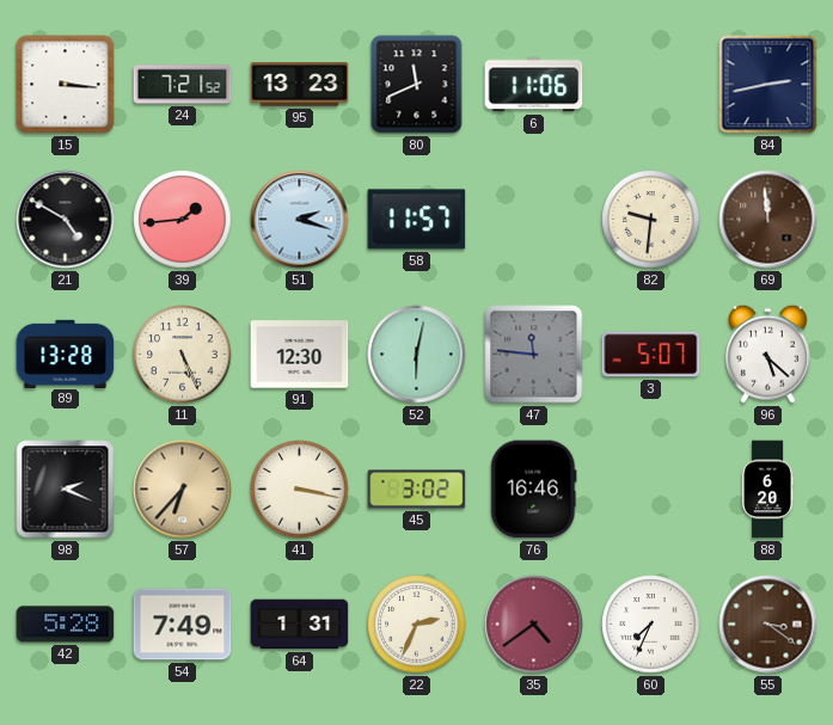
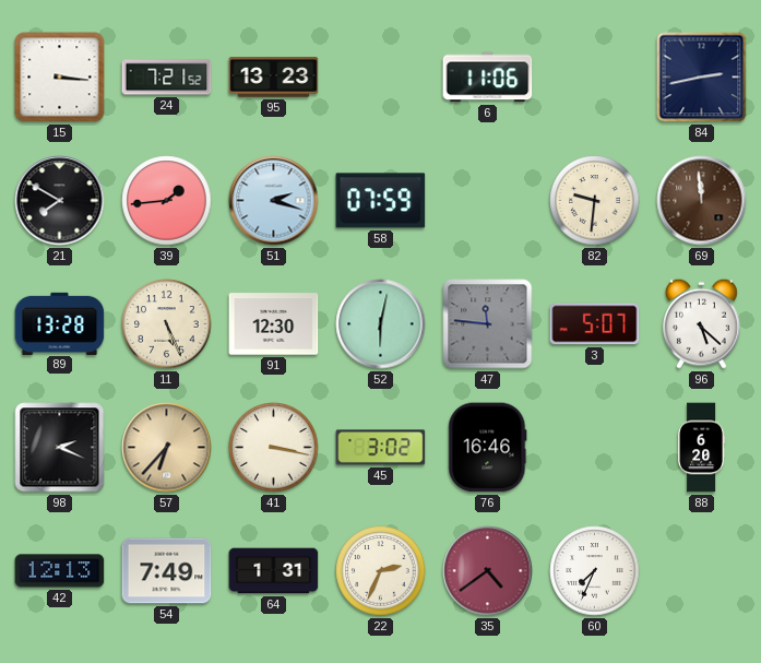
80: 11:41 -> none
21: 4:50 -> 7:50
58: 11:57 -> 07:59
42: 5:28 -> 12:13
55: 3:21 -> none
